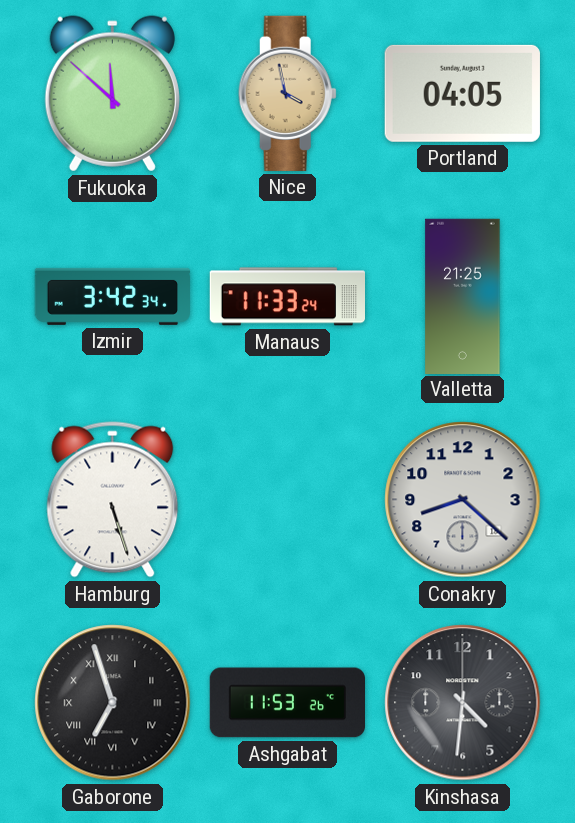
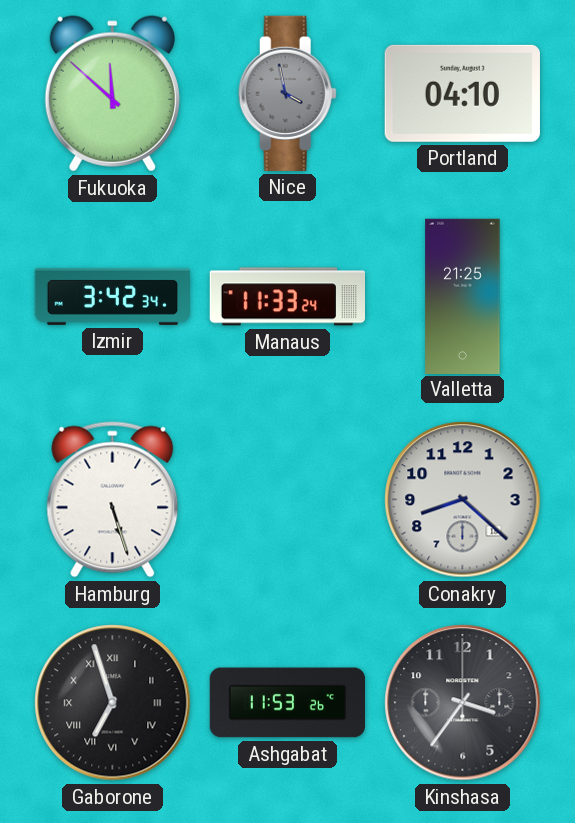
Nice dial: champagne -> grey
Portland: 04:05 -> 04:10
Kinshasa: 4:31 -> 3:36
